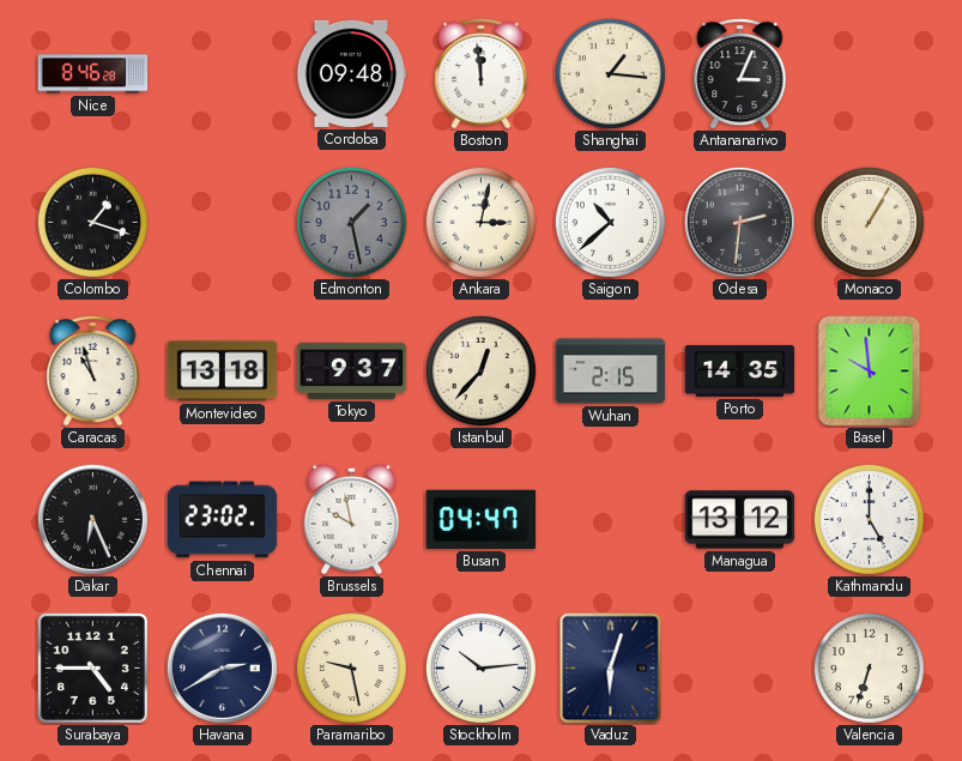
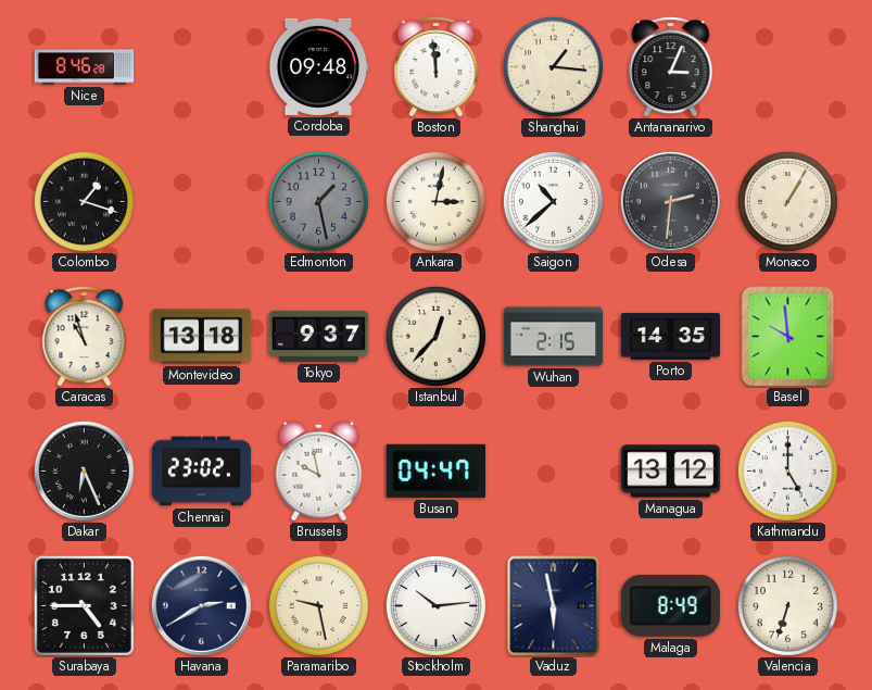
Vaduz: 6:03 -> 5:58
Malaga: none -> 8:49
